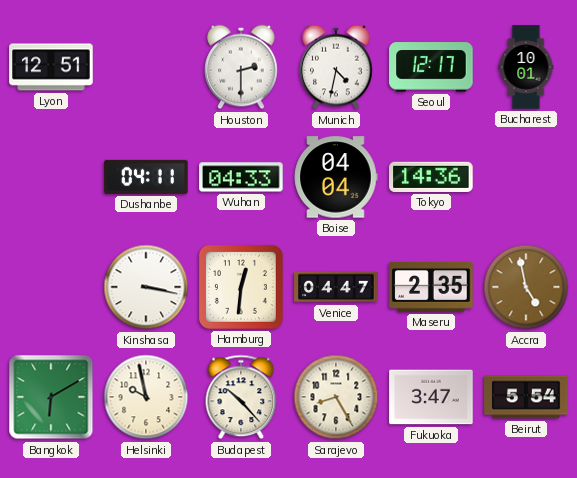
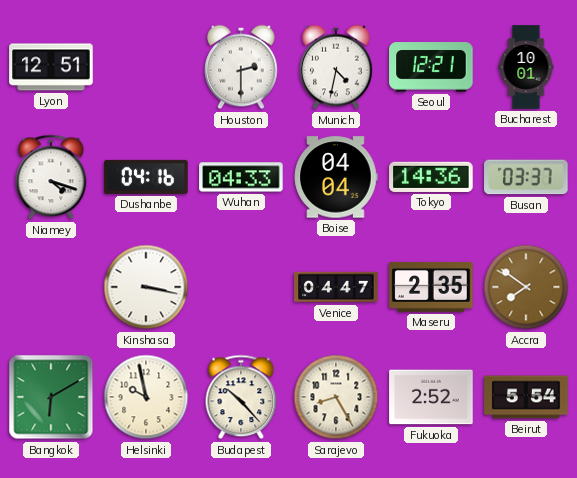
Seoul: 12:17 -> 12:21
Niamey: none -> 4:18
Dushanbe: 04:11 -> 04:16
Busan: none -> 03:37
Hamburg: 12:31 -> none
Accra: 4:58 -> 7:51
Fukuoka: 3:47 -> 2:52
